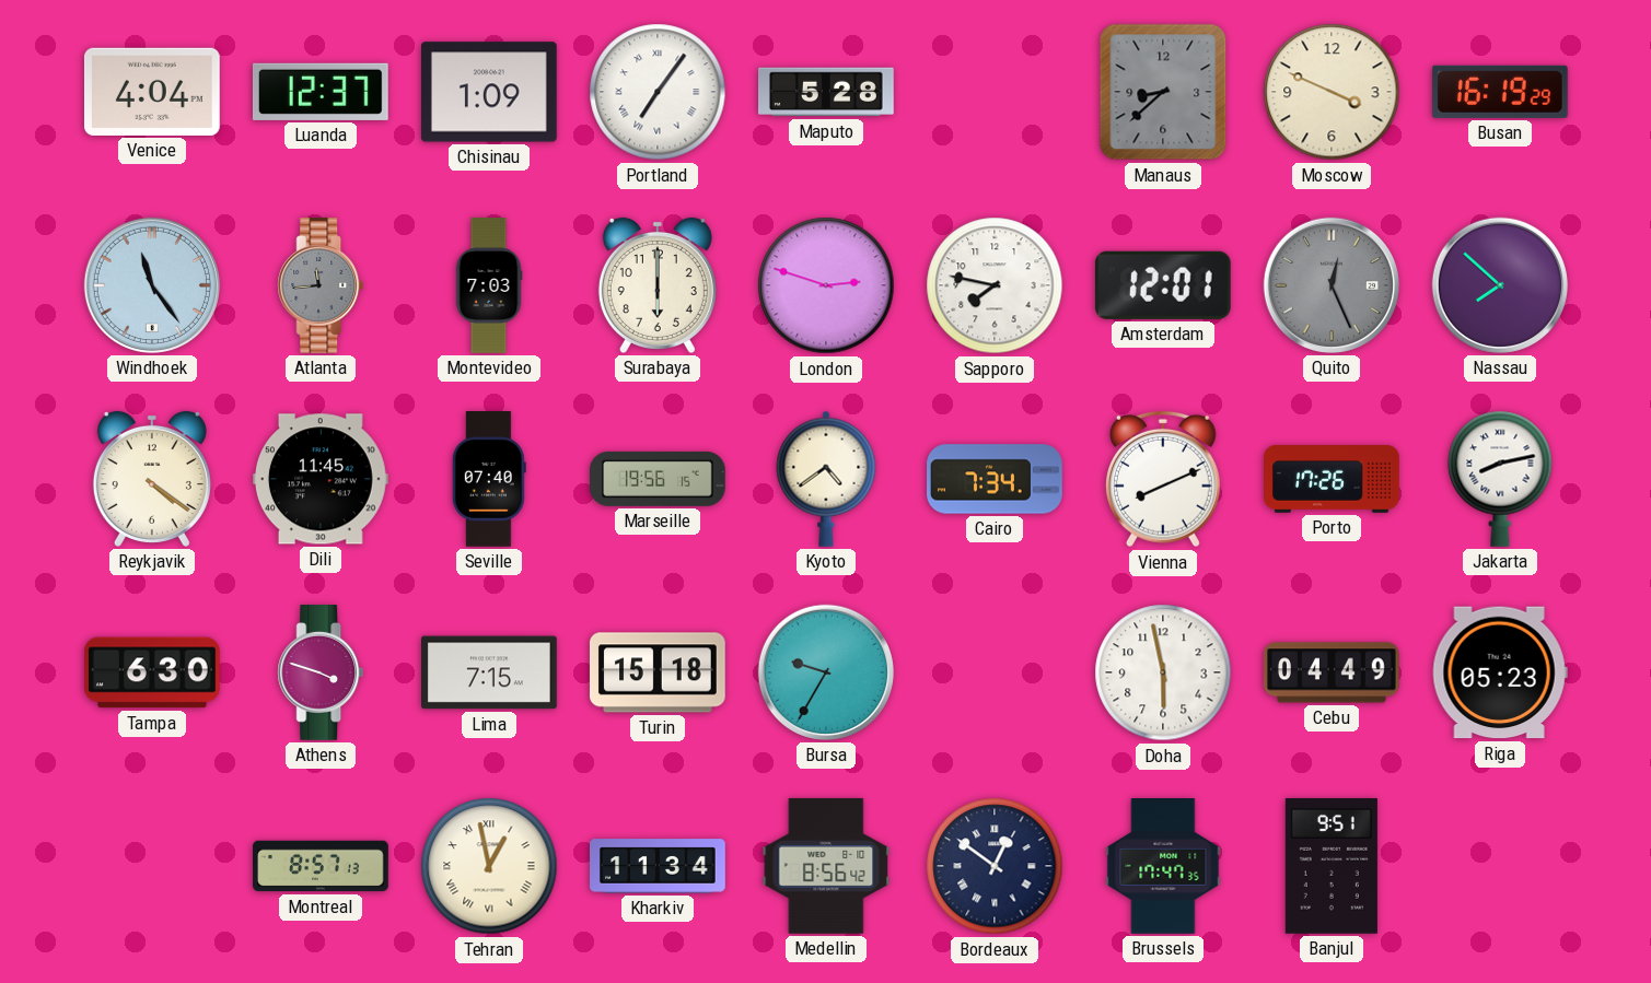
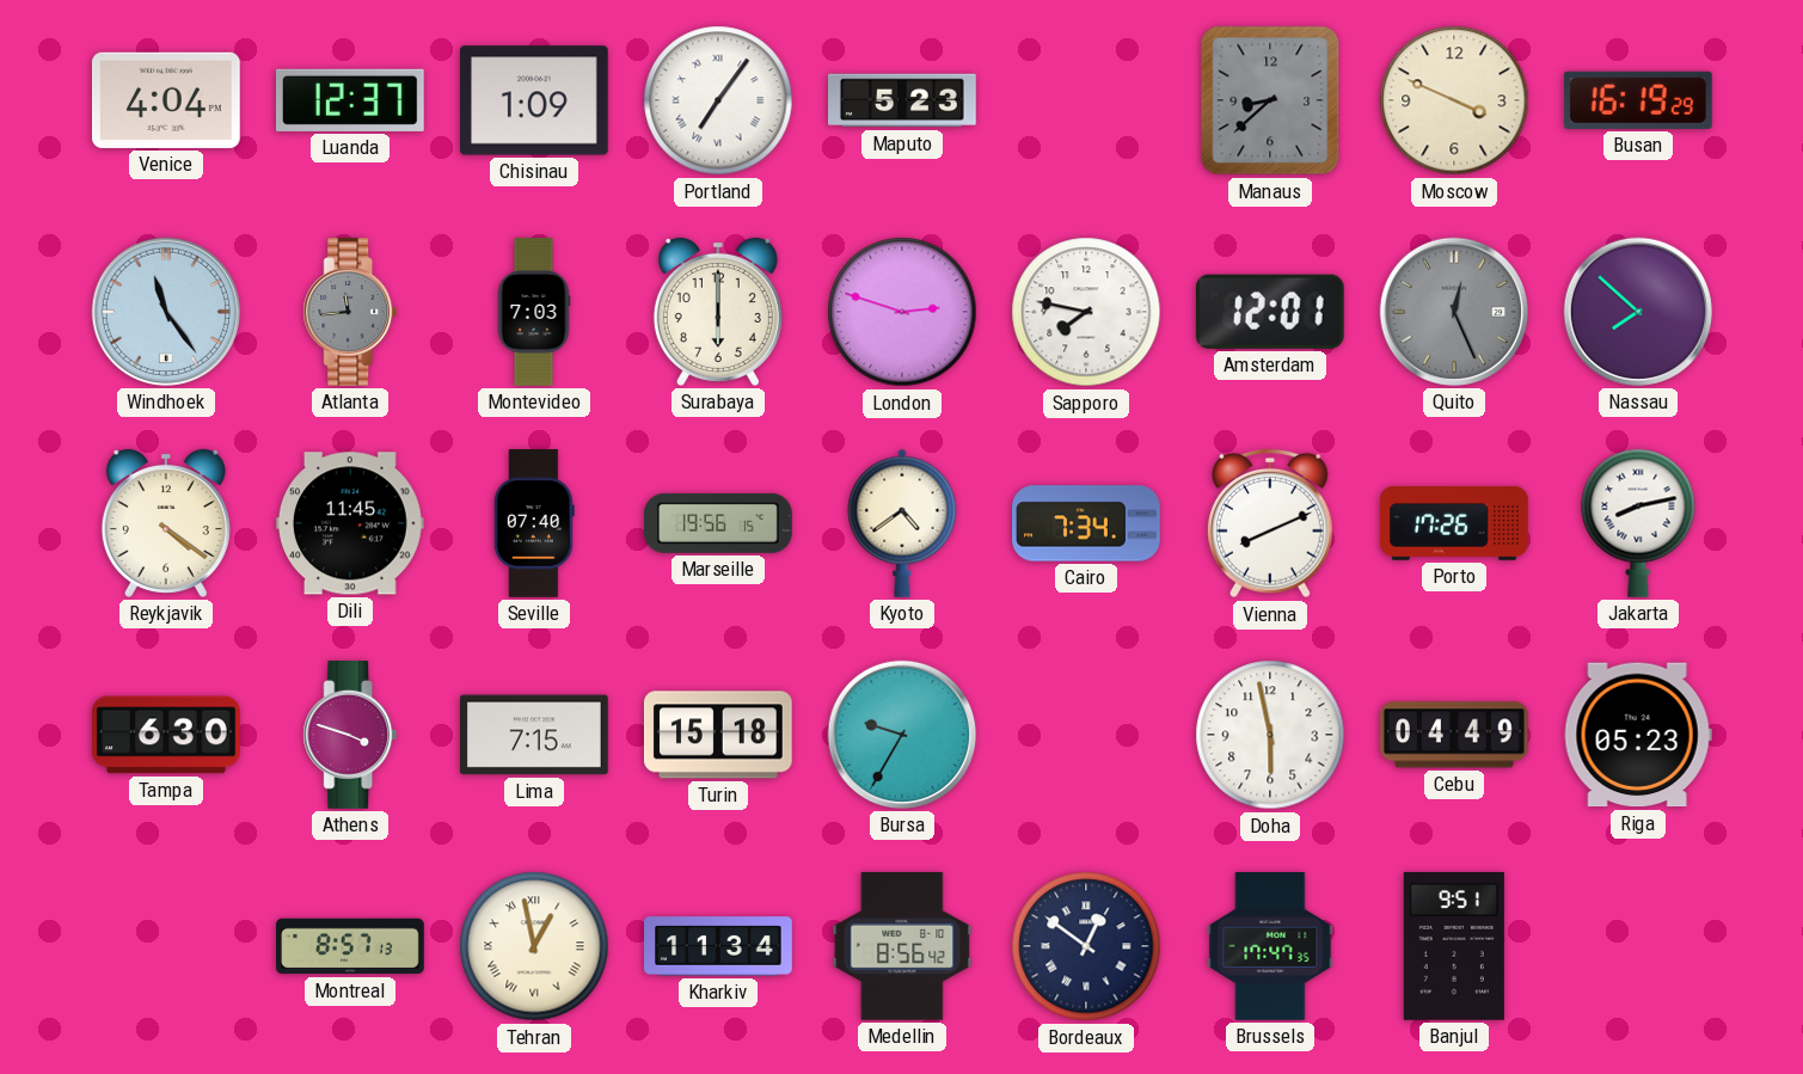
Maputo: 5:28 -> 5:23
